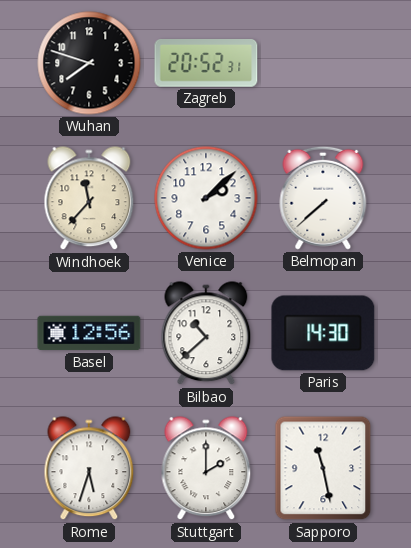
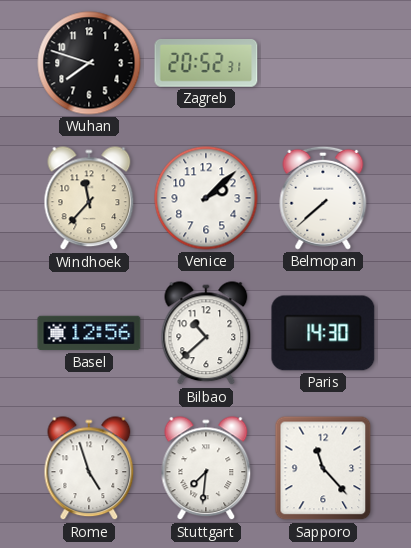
Rome: 5:33 -> 4:57
Stuttgart: 2:00 -> 7:31
Sapporo: 11:28 -> 11:23
